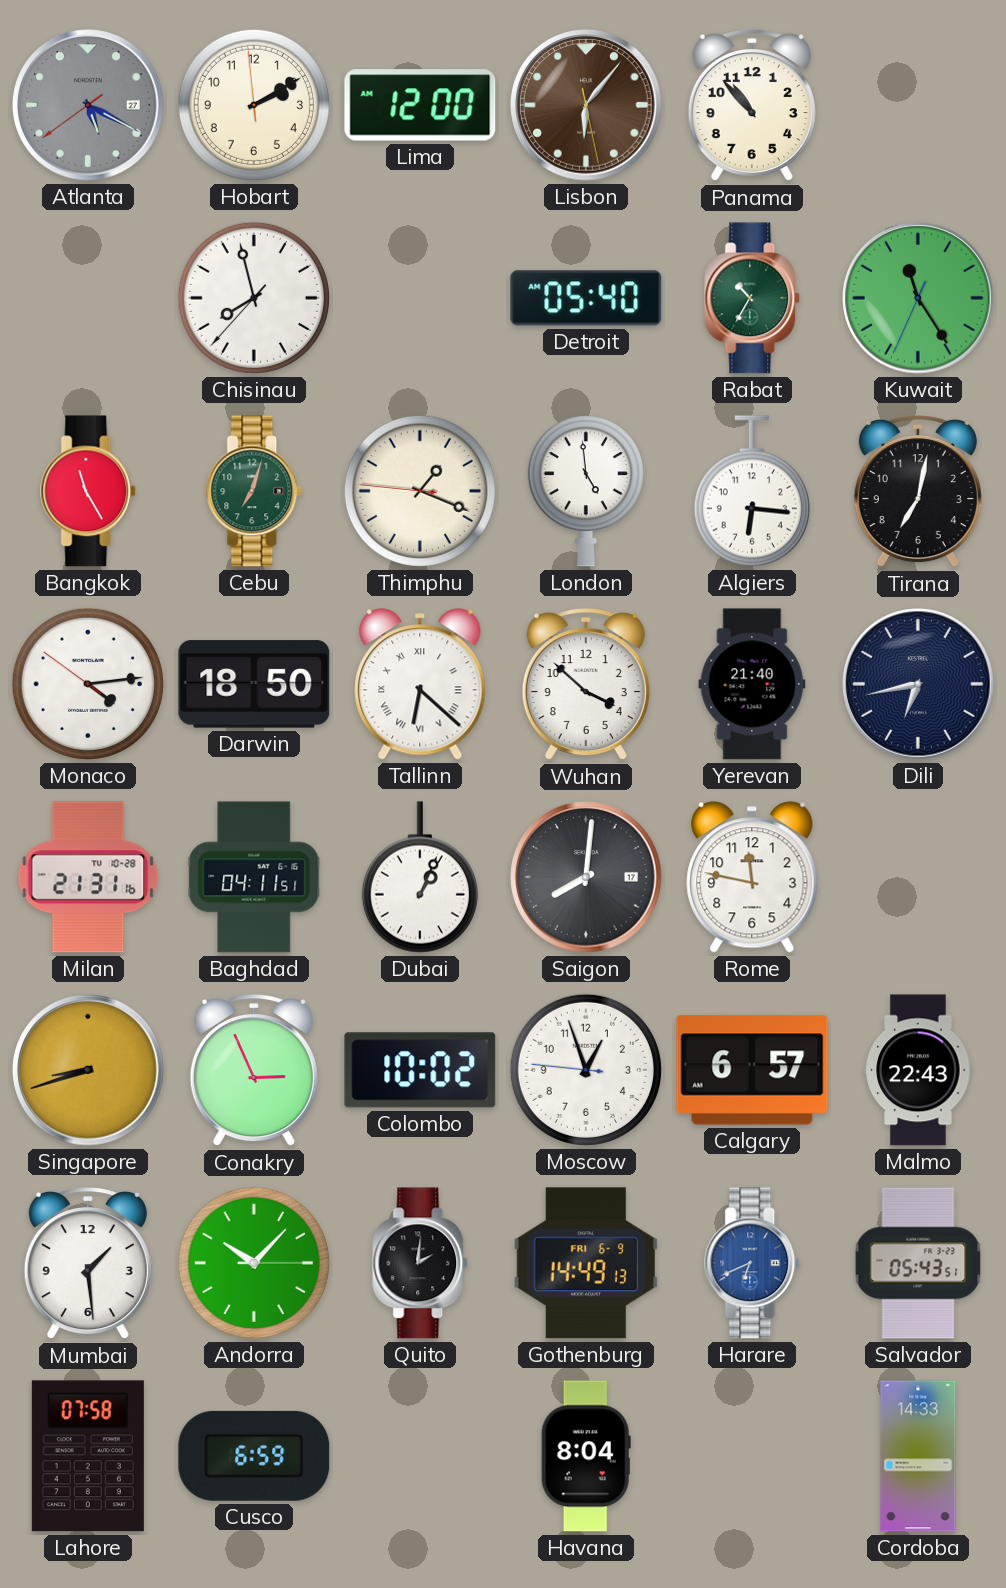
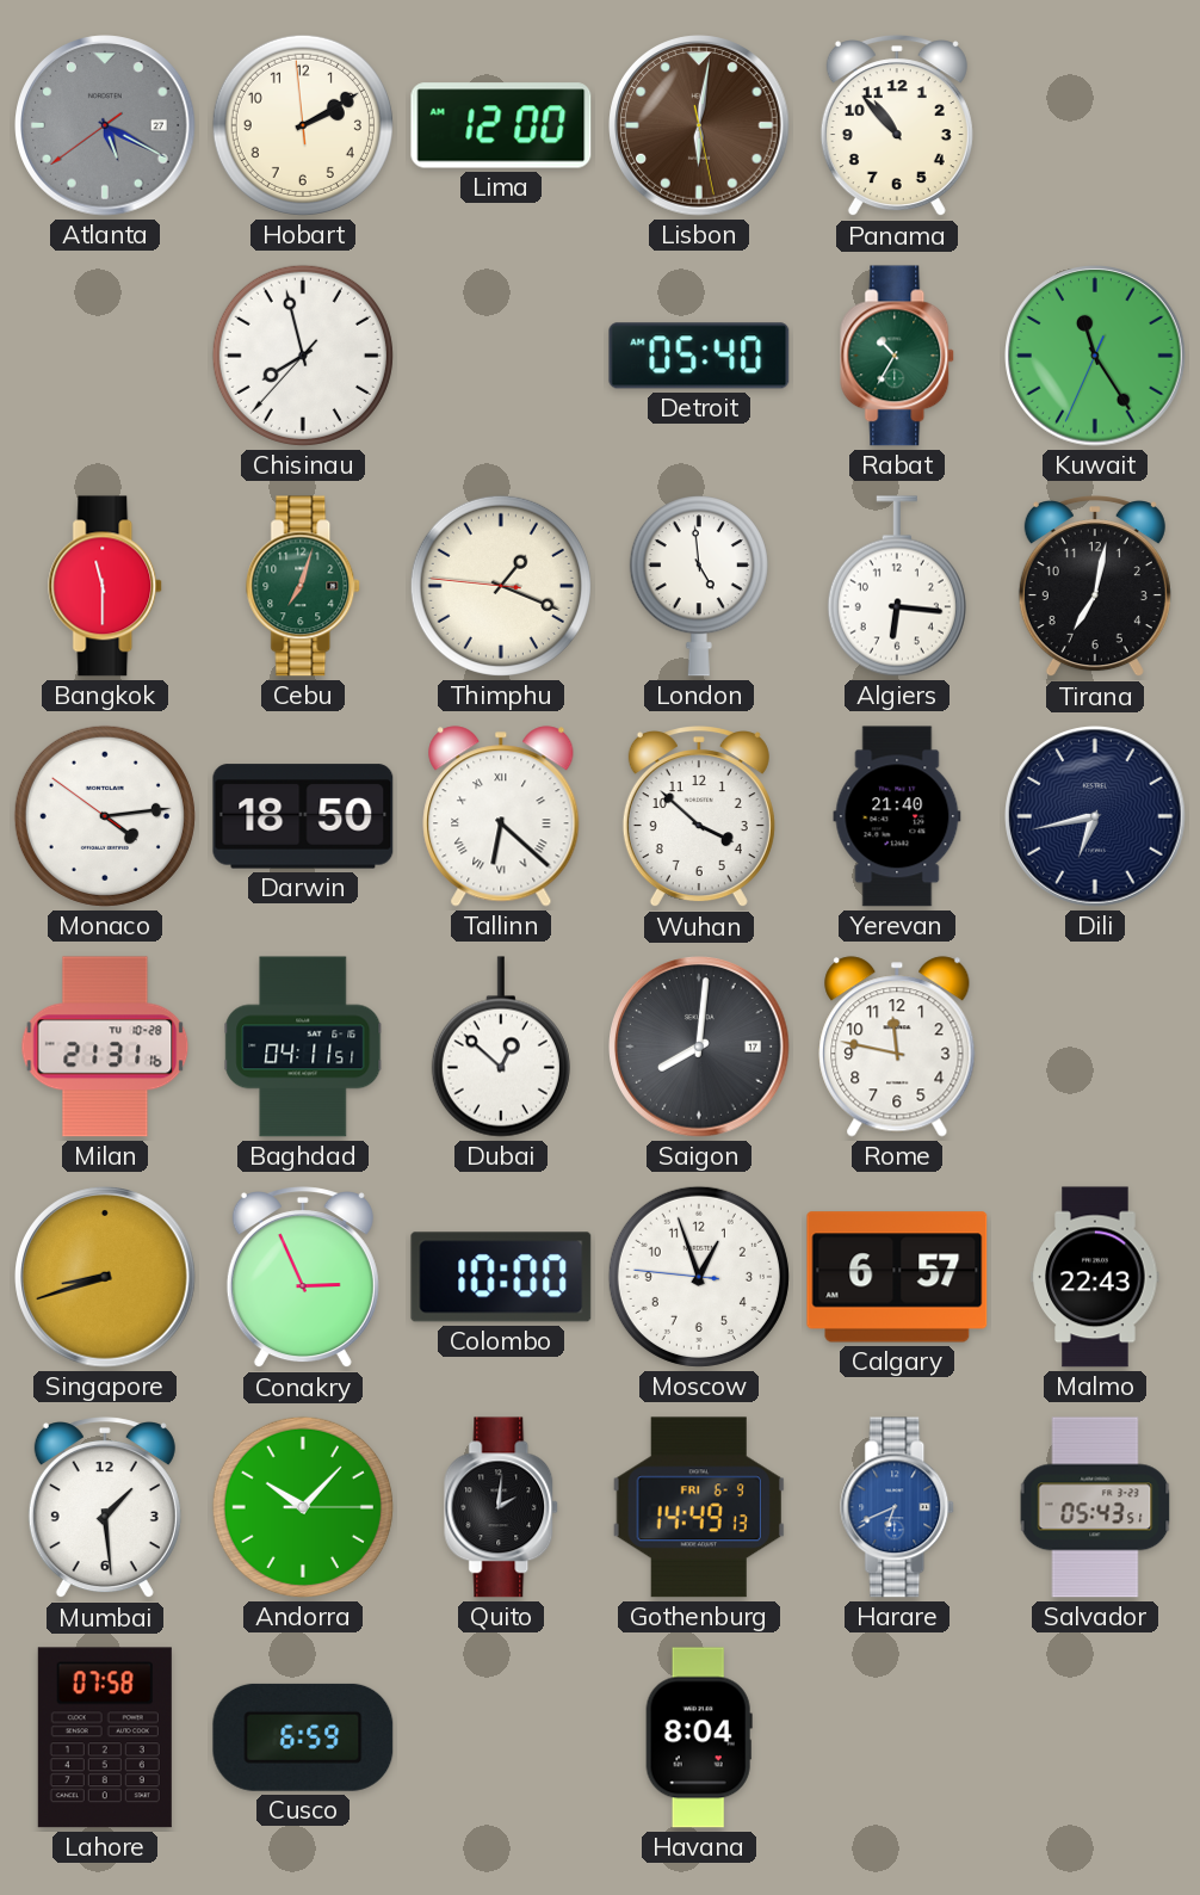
Lisbon: 6:06 -> 6:01
Bangkok: 11:25 -> 11:30
Dubai: 1:04 -> 12:52
Colombo: 10:02 -> 10:00
Cordoba: 14:33 -> none
